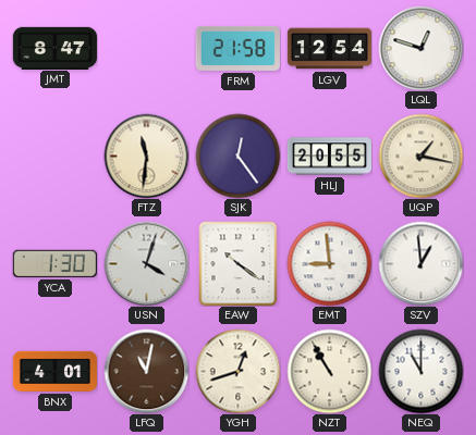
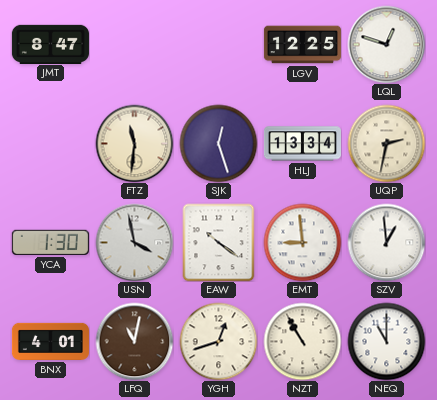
FRM: 21:58 -> none
LGV: 12:54 -> 12:25
SJK: 12:24 -> 12:27
HLJ: 20:55 -> 13:34
UQP: 1:17 -> 2:32
USN: 4:03 -> 3:58
